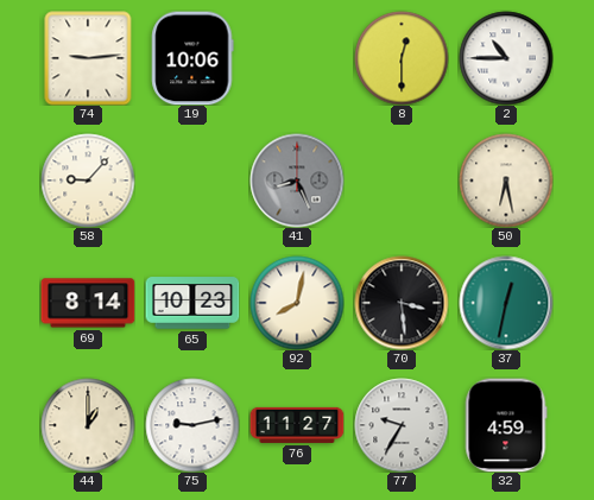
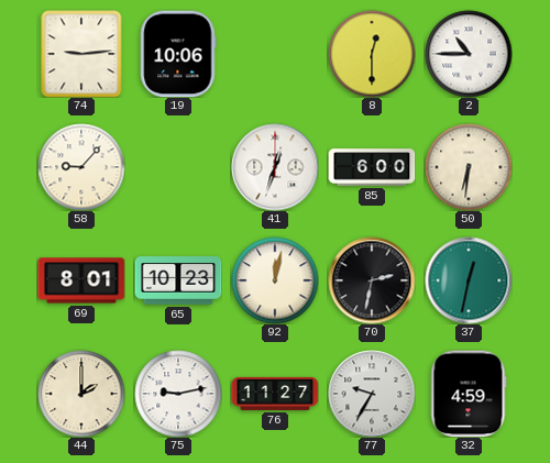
41: 8:26 -> 12:33
41 dial: grey -> white
85: none -> 6:00
50: 6:28 -> 6:31
69: 8:14 -> 8:01
92: 8:02 -> 12:02
70: 3:29 -> 2:32
44: 1:00 -> 2:00
